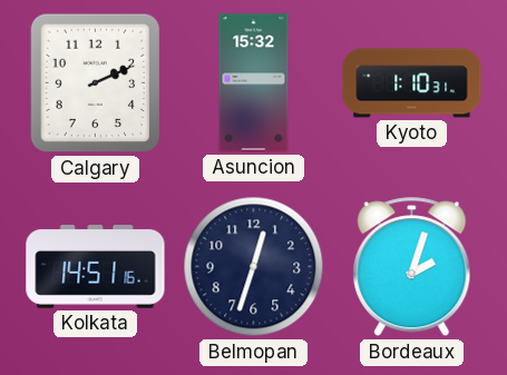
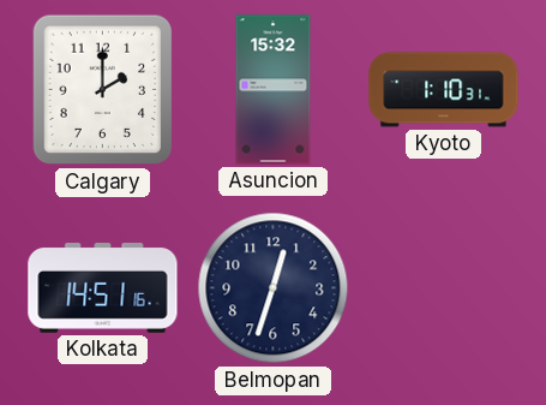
Calgary: 2:11 -> 2:00
Bordeaux: 2:03 -> none
